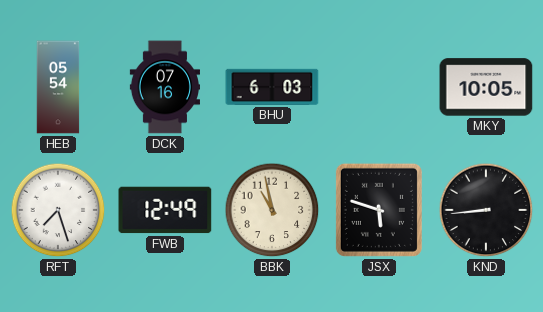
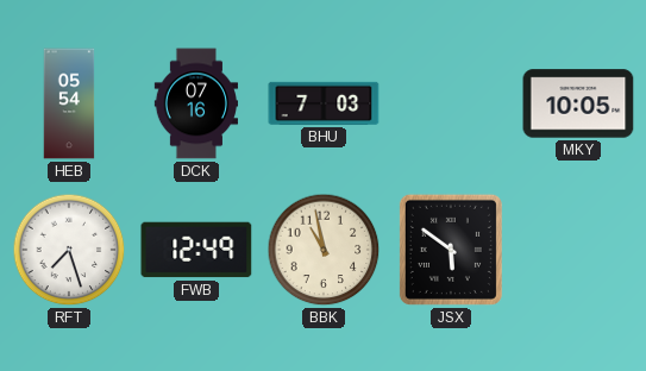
BHU: 6:03 -> 7:03
JSX: 5:48 -> 5:51
KND: 8:44 -> none
